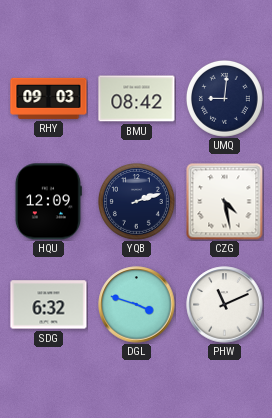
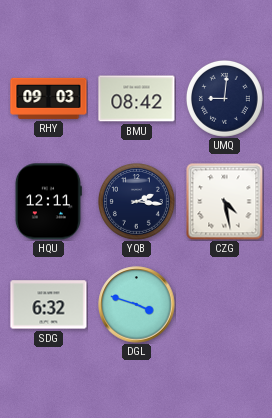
HQU: 12:09 -> 12:11
YQB: 2:12 -> 2:16
PHW: 11:11 -> none
